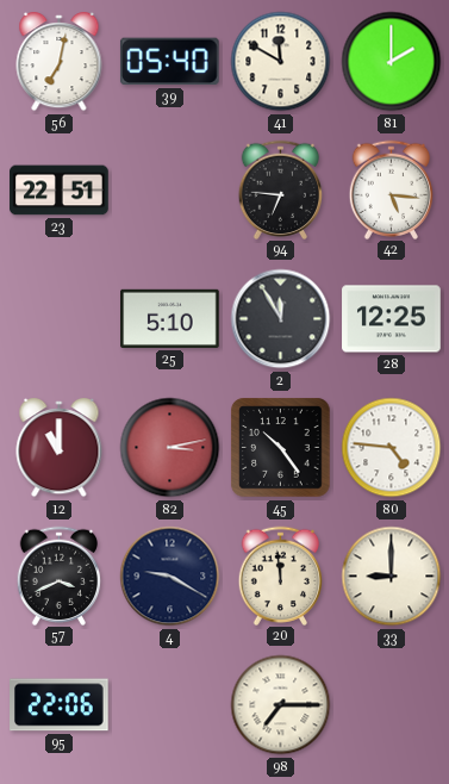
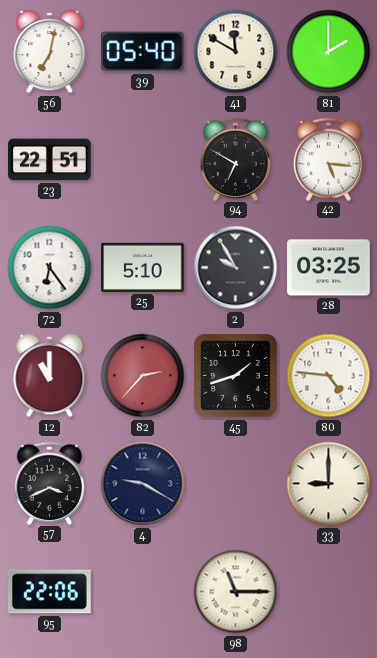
94: 6:46 -> 6:50
72: none -> 6:24
2: 11:55 -> 9:55
28: 12:25 -> 03:25
82: 3:13 -> 2:37
45: 10:24 -> 1:42
20: 11:59 -> none
98: 7:15 -> 11:15
